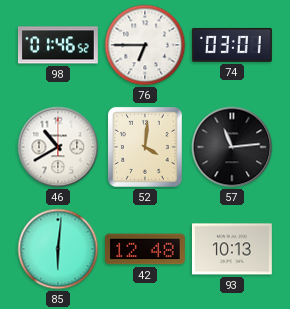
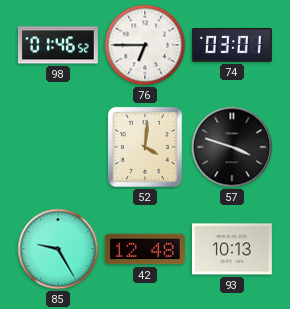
46: 10:40 -> none
57: 11:14 -> 3:48
85: 6:01 -> 9:25
